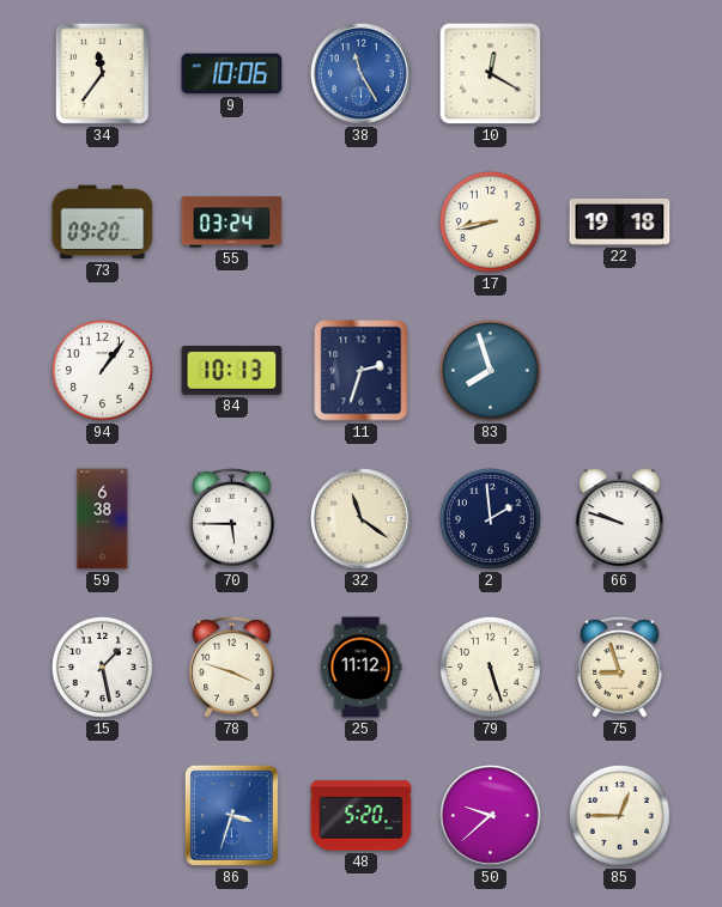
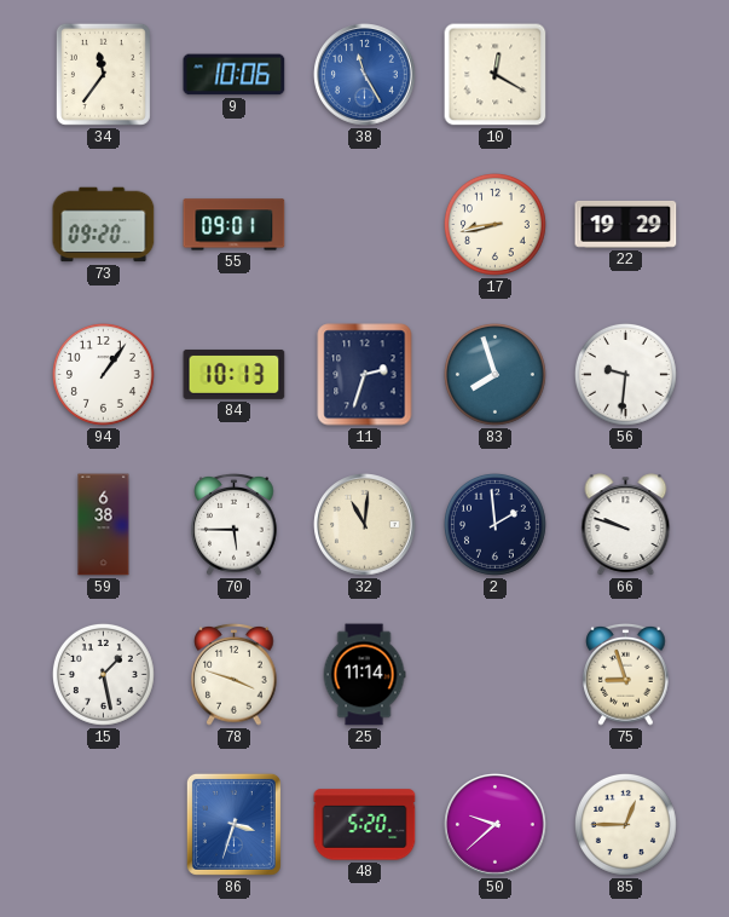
55: 03:24 -> 09:01
22: 19:18 -> 19:29
56: none -> 9:31
32: 11:21 -> 11:01
25: 11:12 -> 11:14
79: 5:27 -> none
